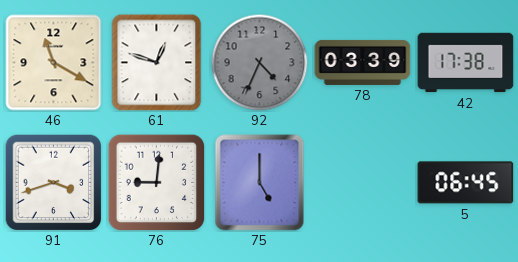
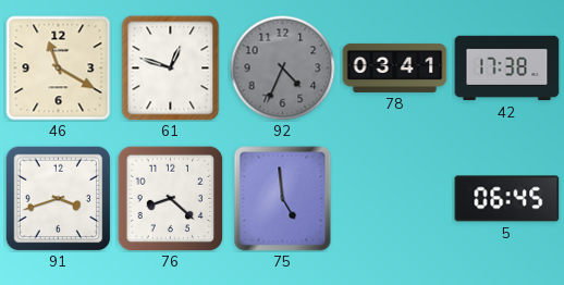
78: 03:39 -> 03:41
76: 9:01 -> 8:22
75: 5:00 -> 4:59
